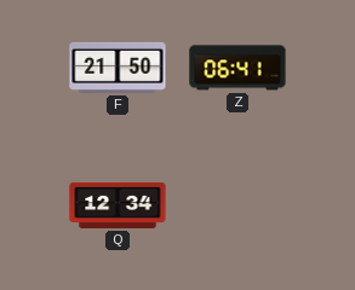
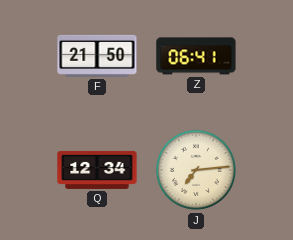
J: none -> 7:14
